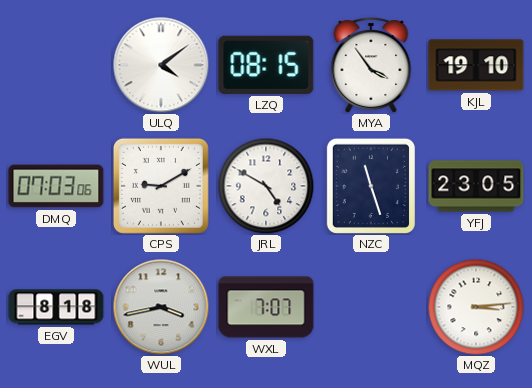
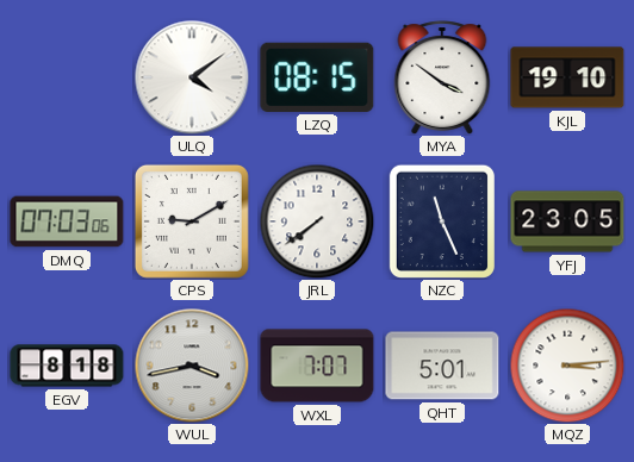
MYA: 3:54 -> 3:51
JRL: 4:50 -> 7:39
NZC: 11:27 -> 11:26
QHT: none -> 5:01
